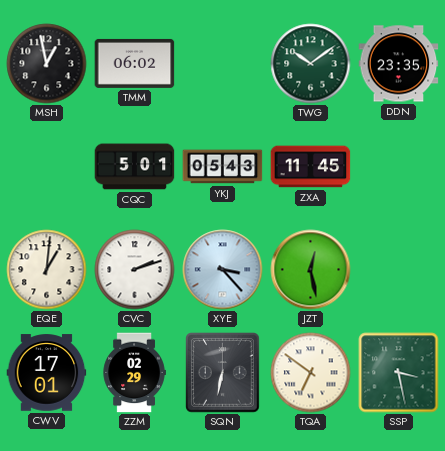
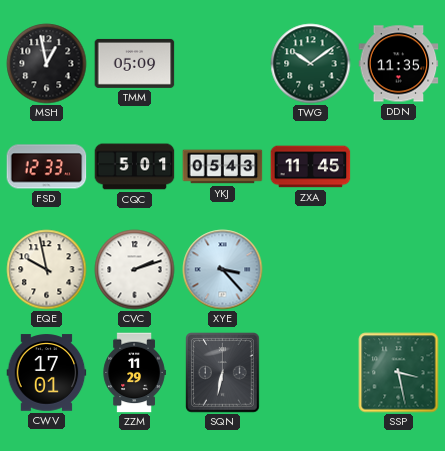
TMM: 06:02 -> 05:09
DDN: 23:35 -> 11:35
FSD: none -> 12:33
EQE: 1:01 -> 9:58
JZT: 12:28 -> none
ZZM: 02:29 -> 11:29
TQA: 6:51 -> none
